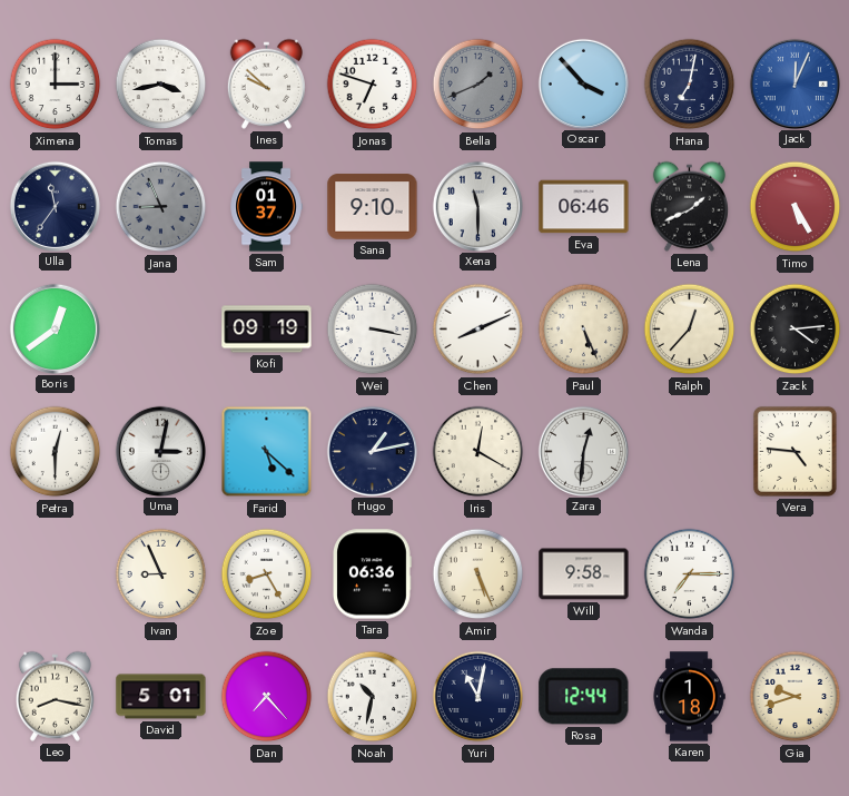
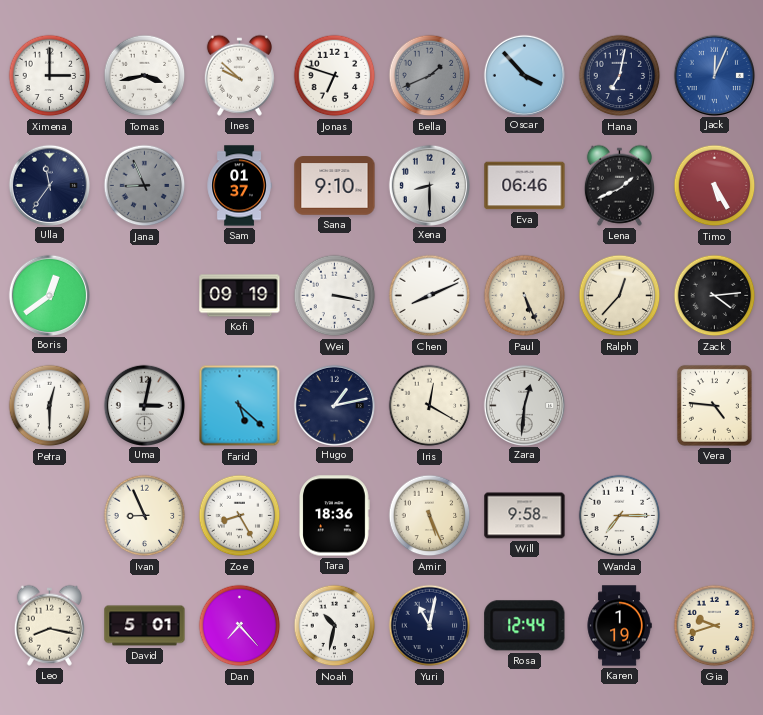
Xena: 11:30 -> 8:30
Tara: 06:36 -> 18:36
Karen: 1:18 -> 1:19
